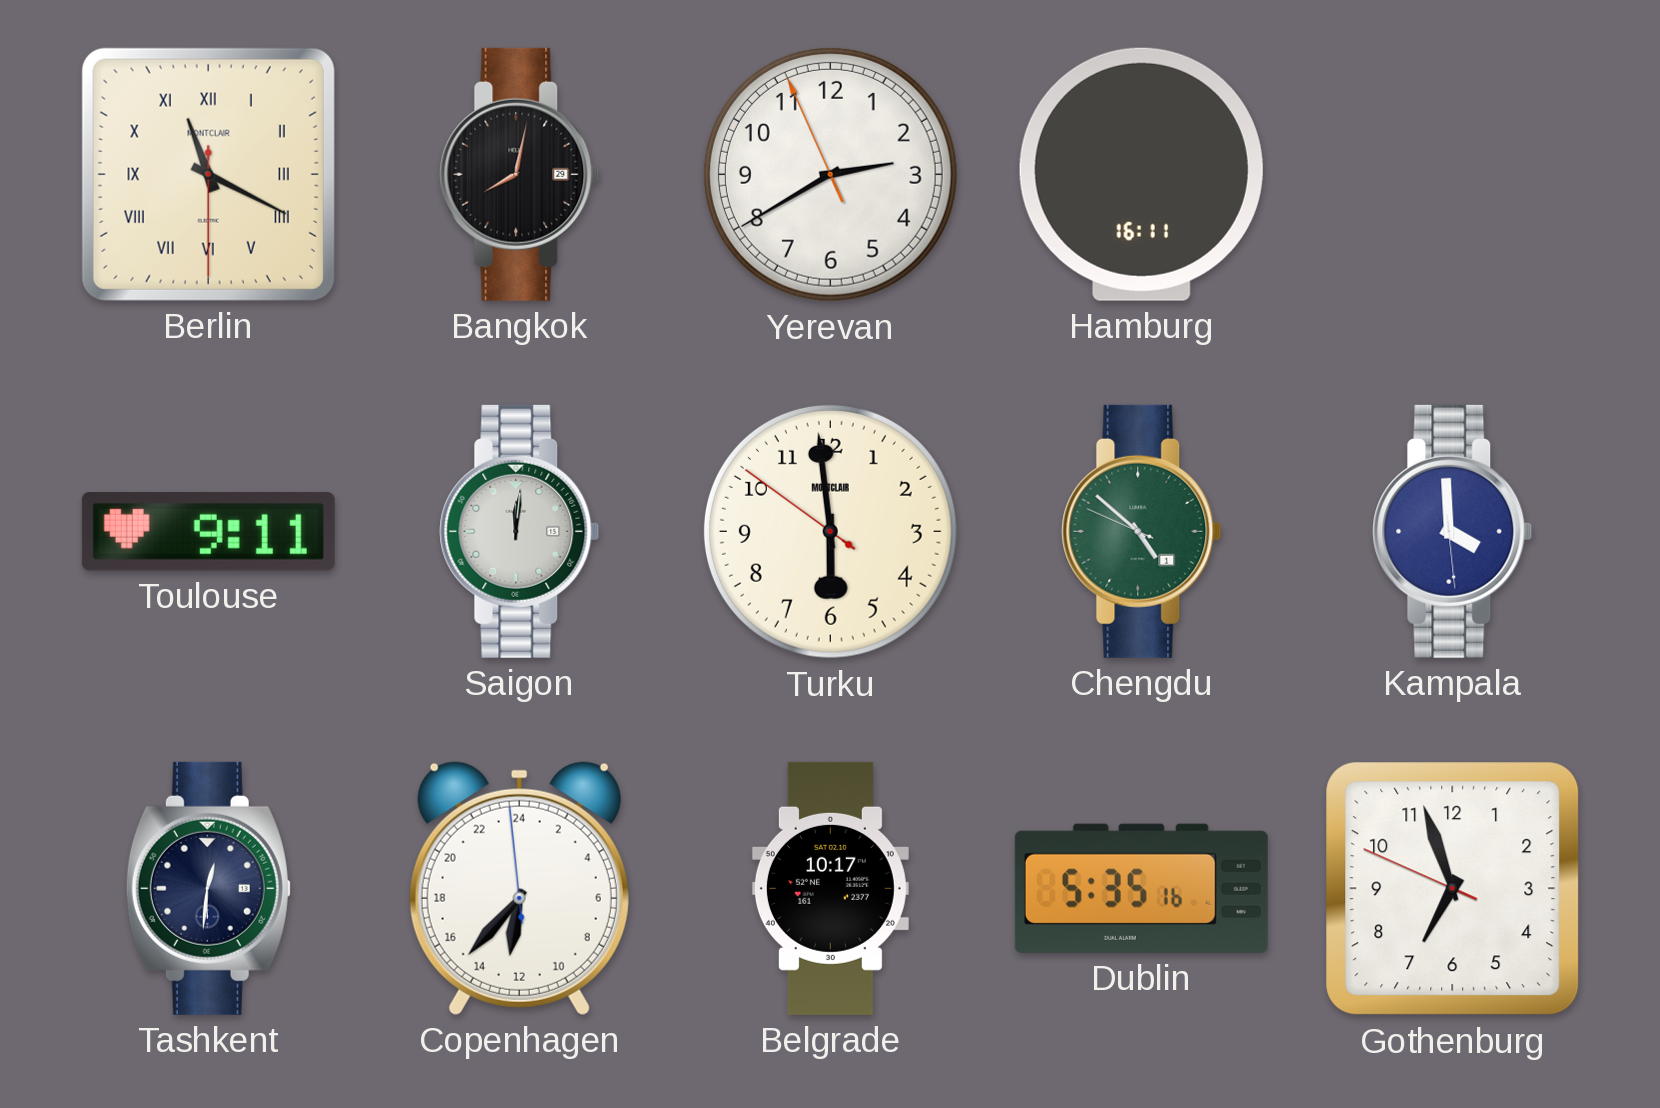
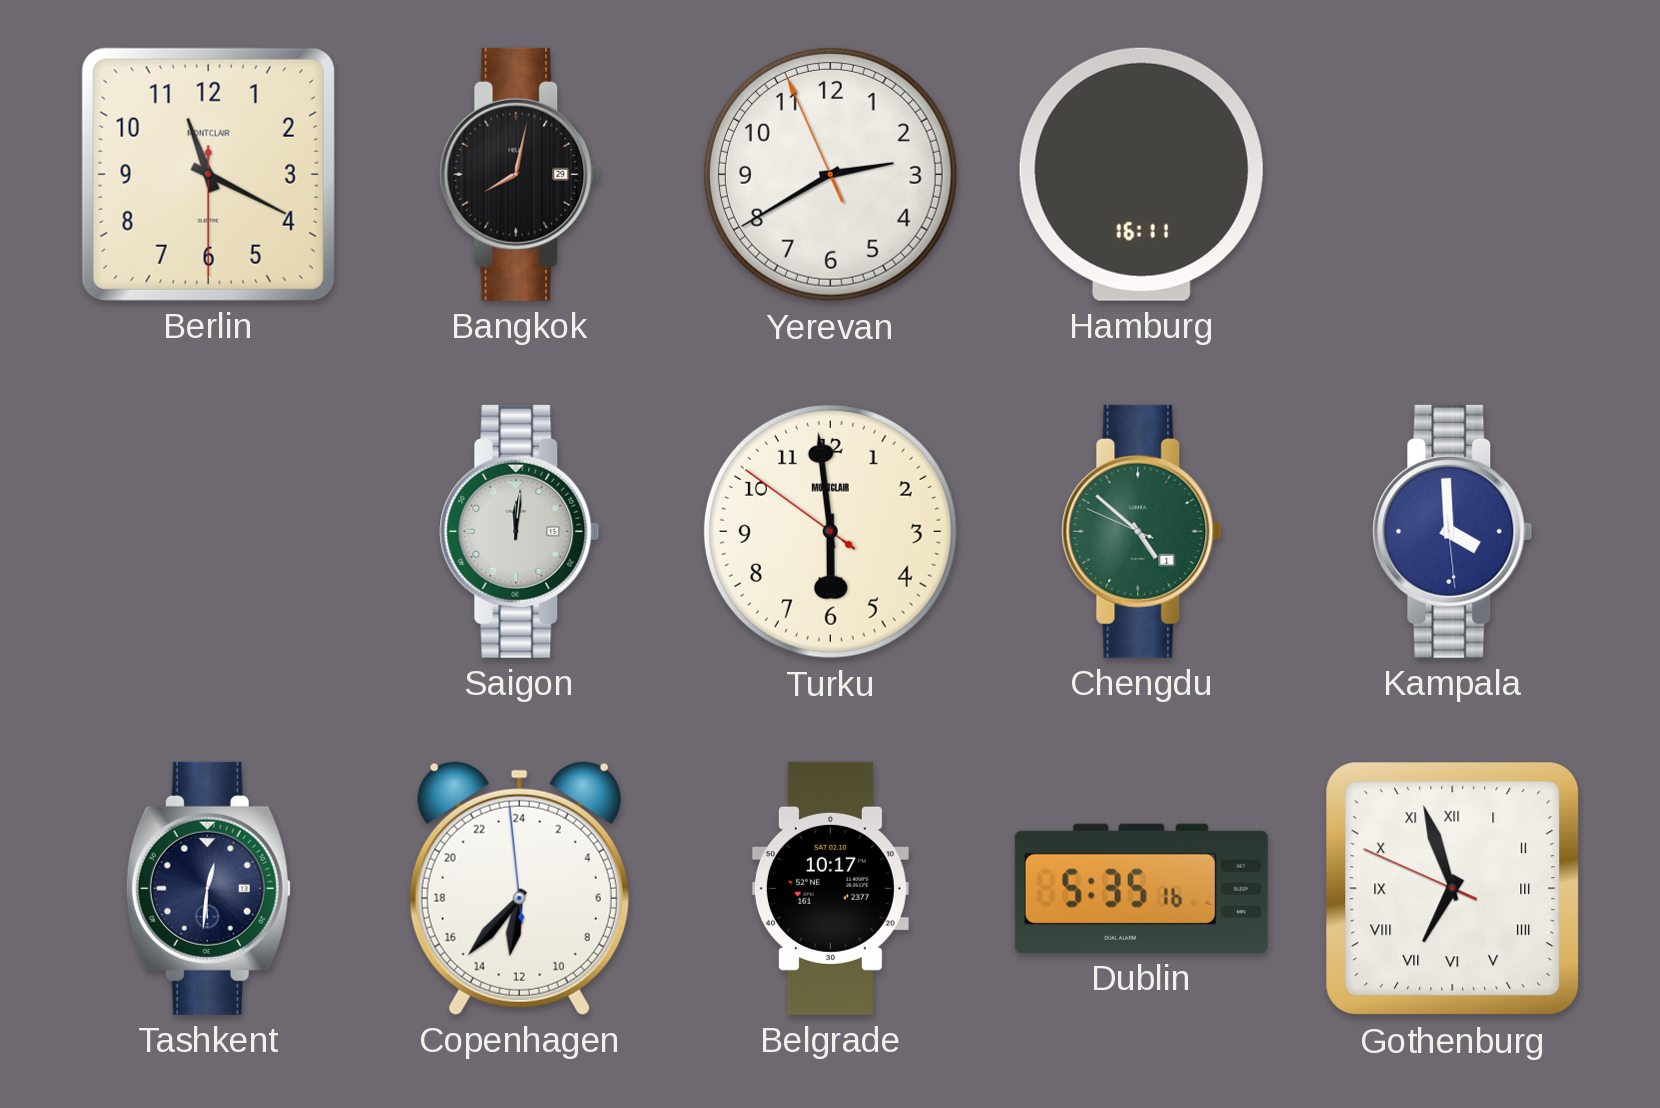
Berlin numerals: Roman -> Arabic
Toulouse: 9:11 -> none
Gothenburg numerals: Arabic -> Roman
